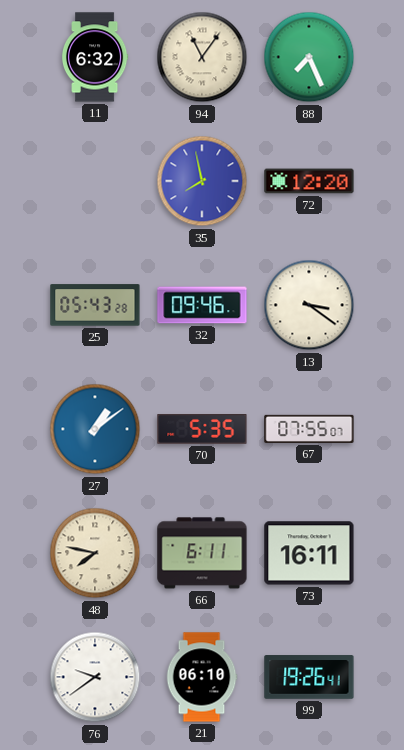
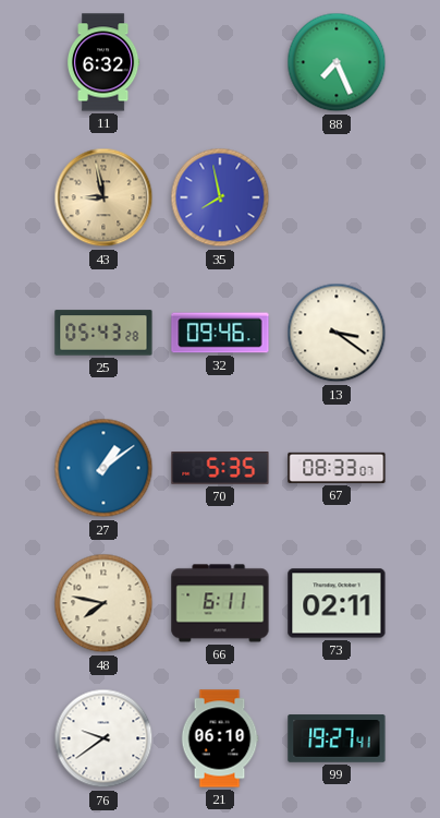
94: 11:06 -> none
43: none -> 8:58
72: 12:20 -> none
67: 07:55 -> 08:33
73: 16:11 -> 02:11
99: 19:26 -> 19:27
